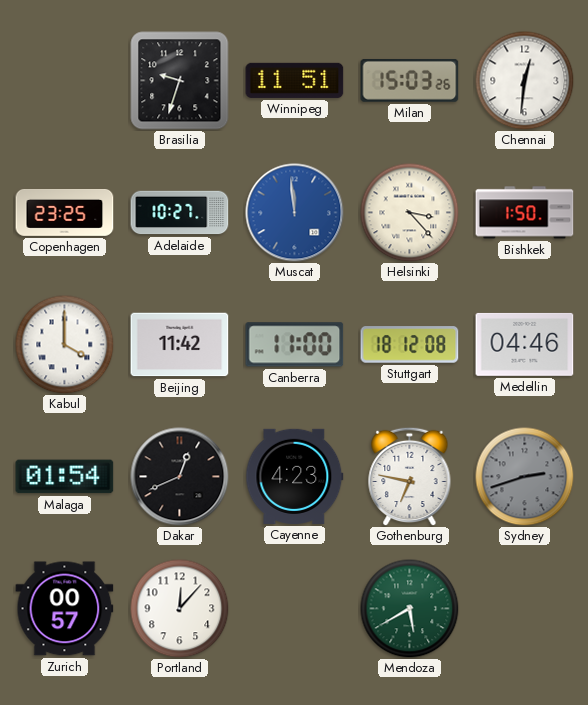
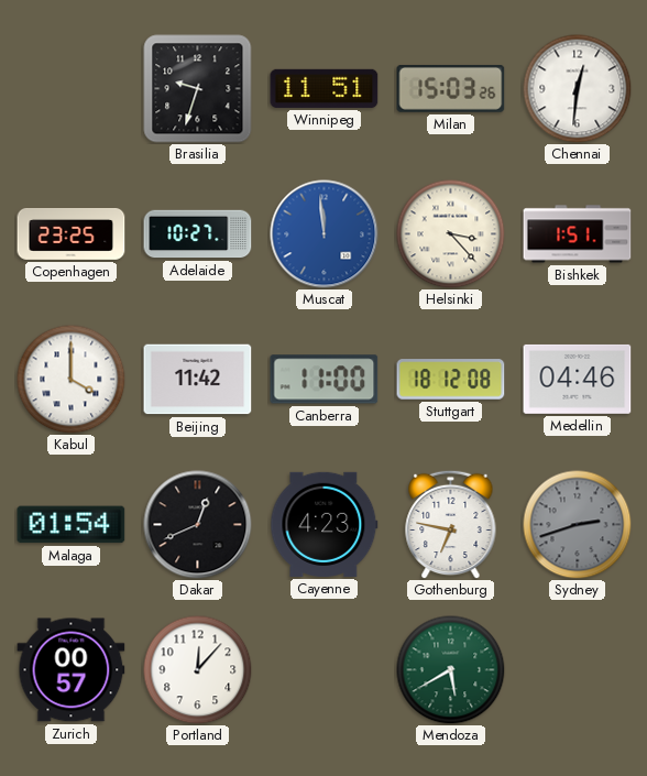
Bishkek: 1:50 -> 1:51
